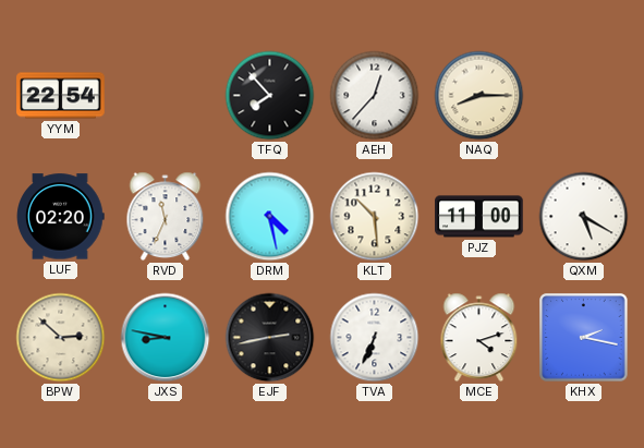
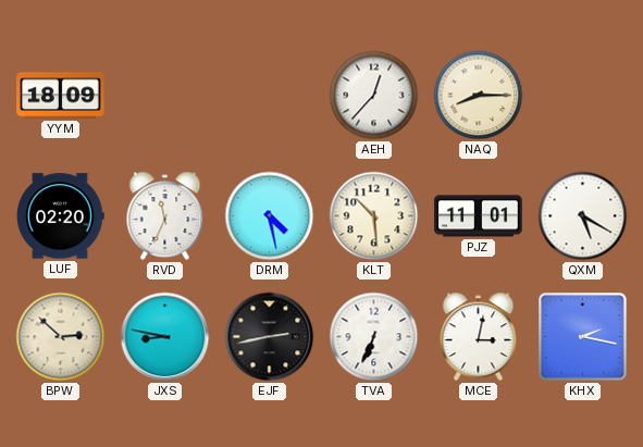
YYM: 22:54 -> 18:09
TFQ: 7:53 -> none
PJZ: 11:00 -> 11:01
MCE: 4:12 -> 3:02
